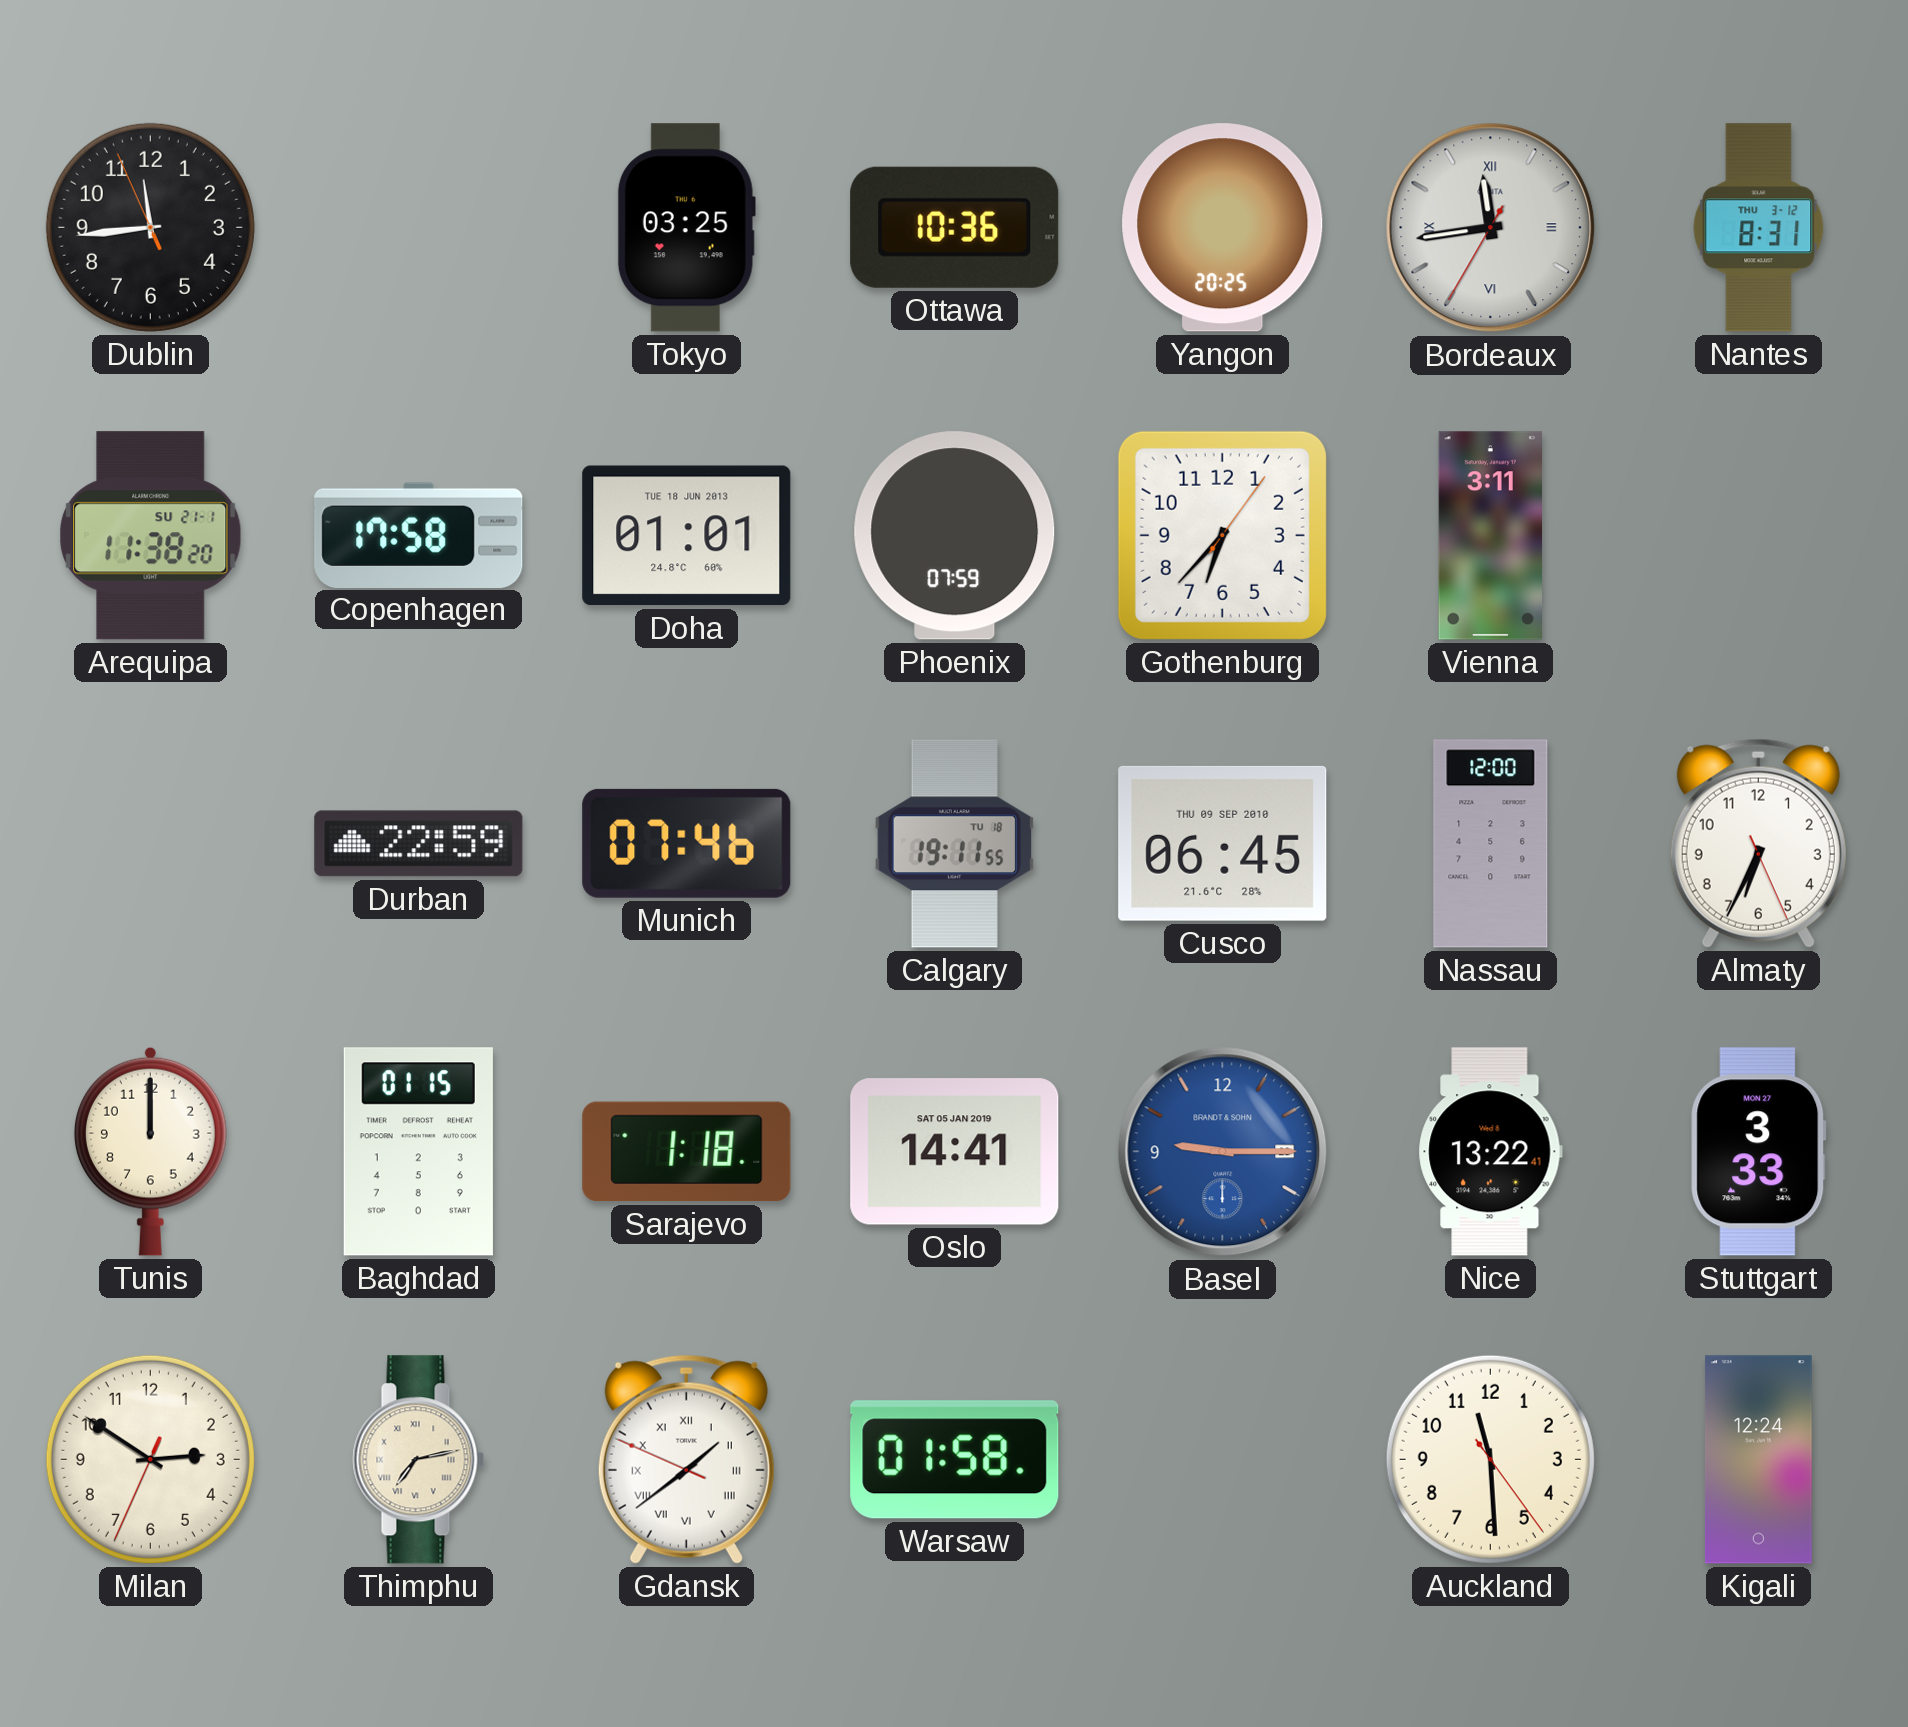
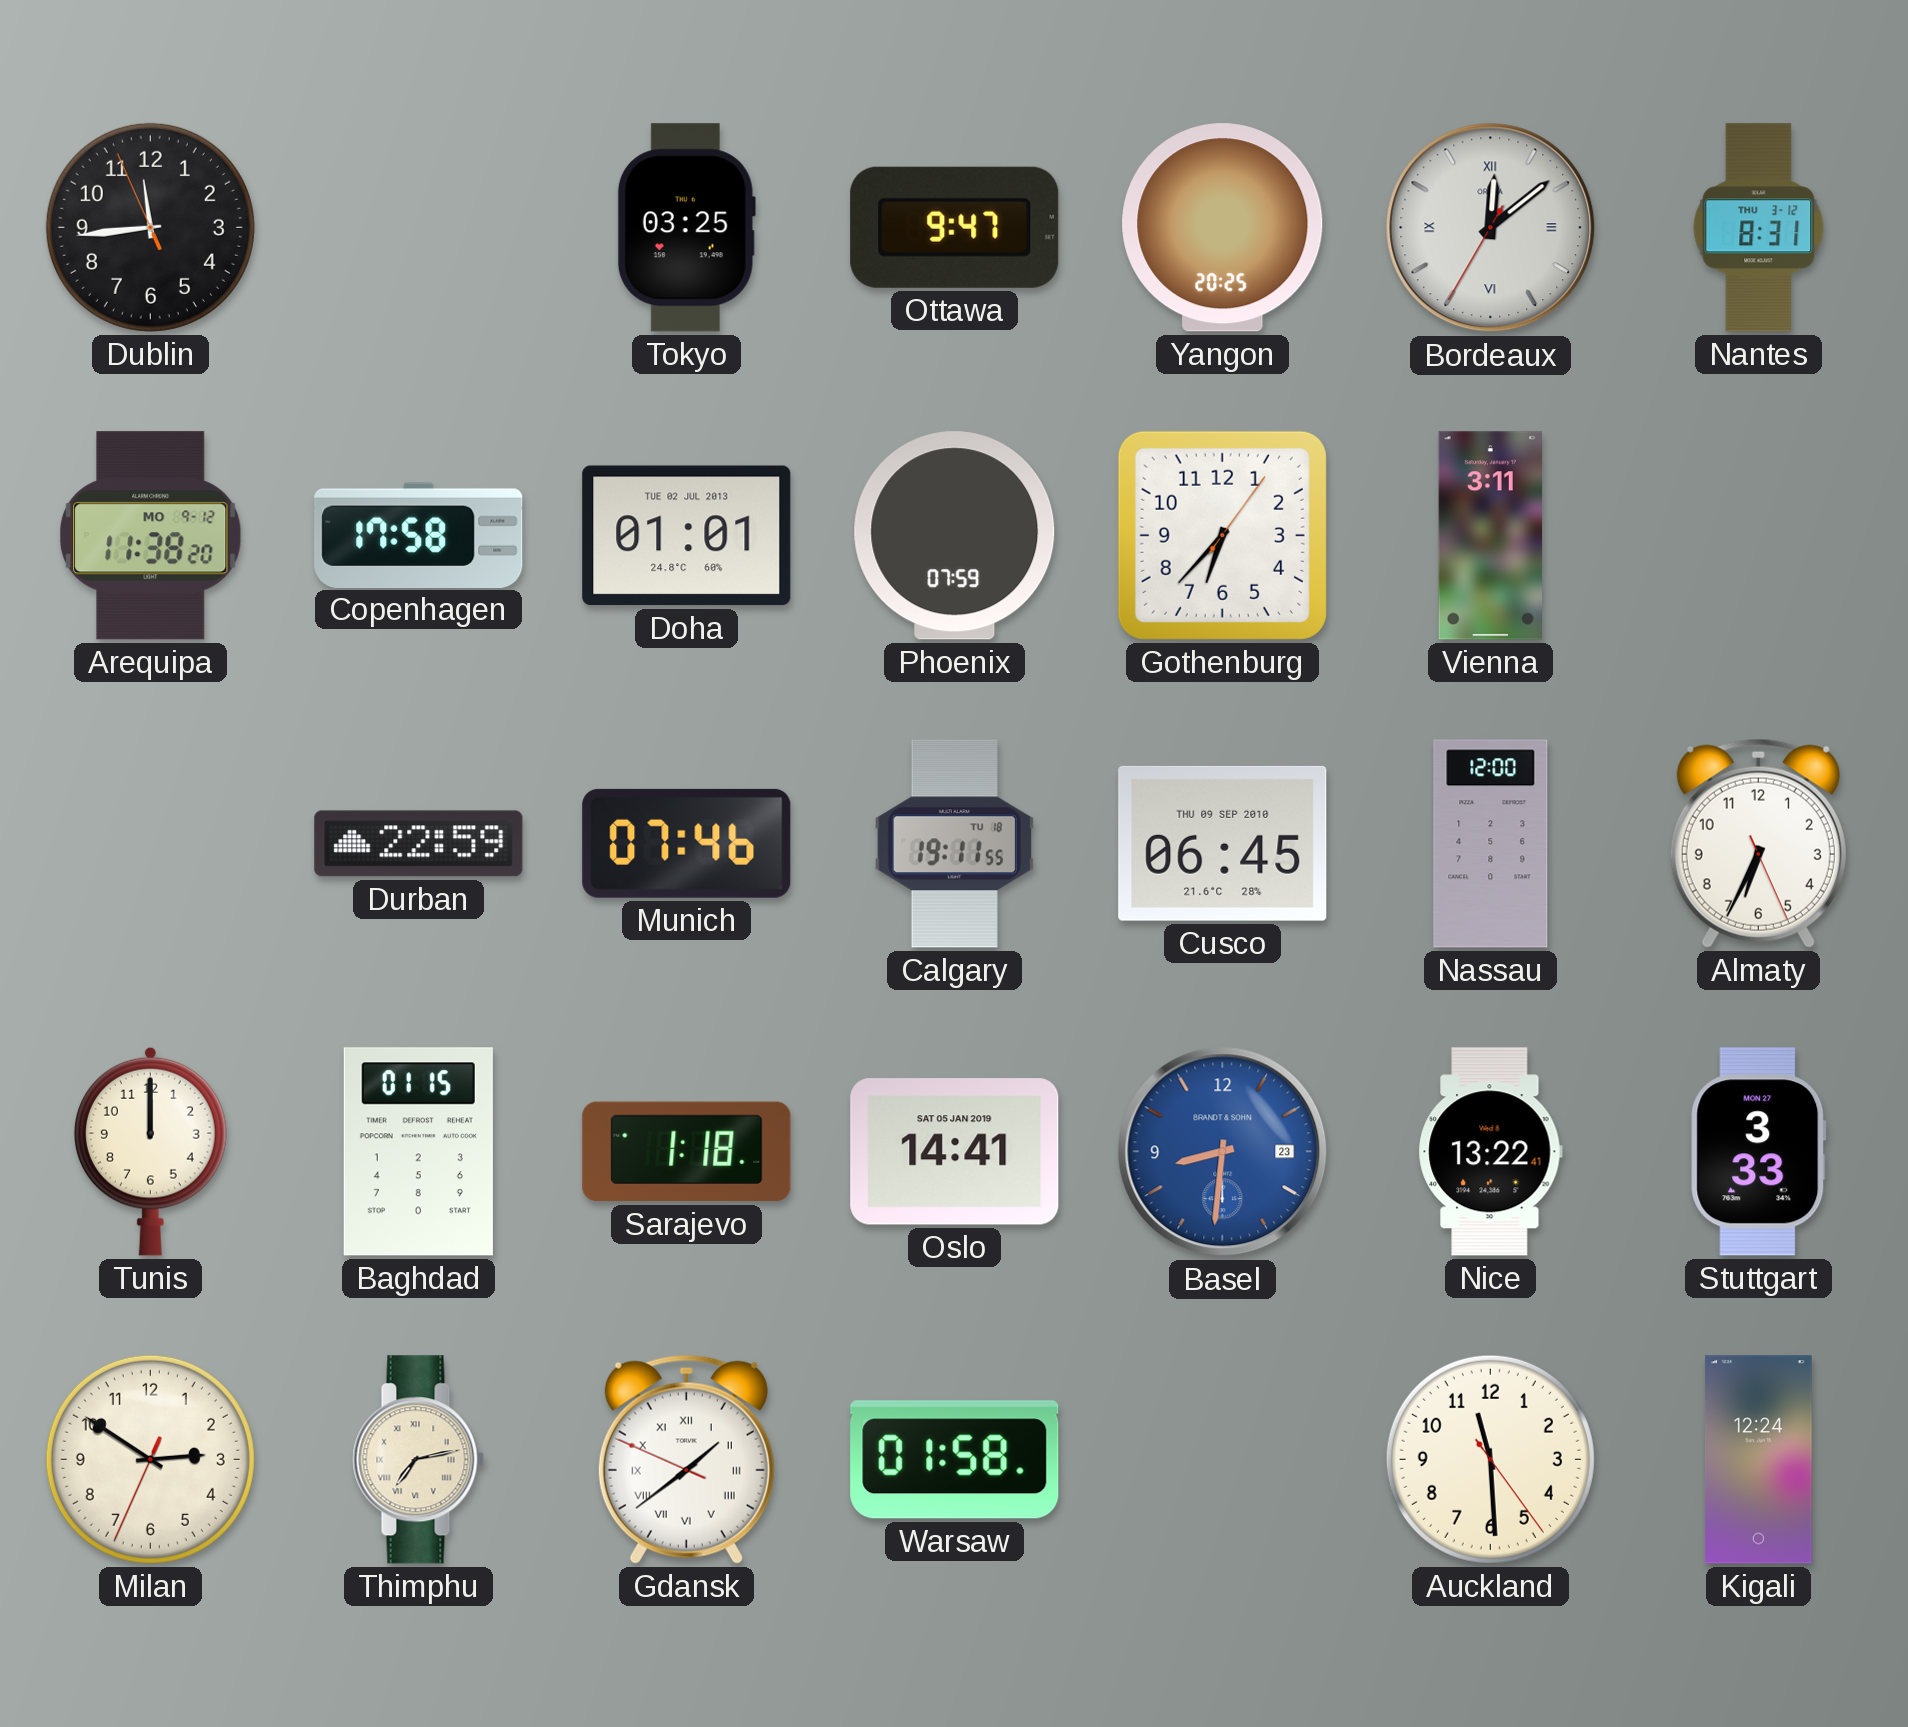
Ottawa: 10:36 -> 9:47
Bordeaux: 11:43 -> 12:08
Arequipa date: SU 21-1 -> MO 9-12
Doha date: TUE 18 JUN 2013 -> TUE 02 JUL 2013
Basel: 9:15 -> 8:31
